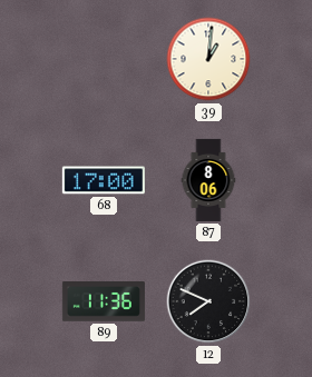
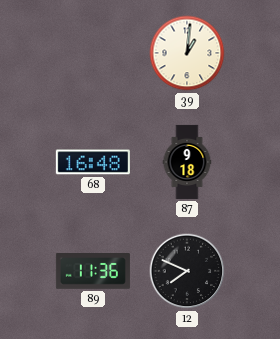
68: 17:00 -> 16:48
87: 8:06 -> 9:18
